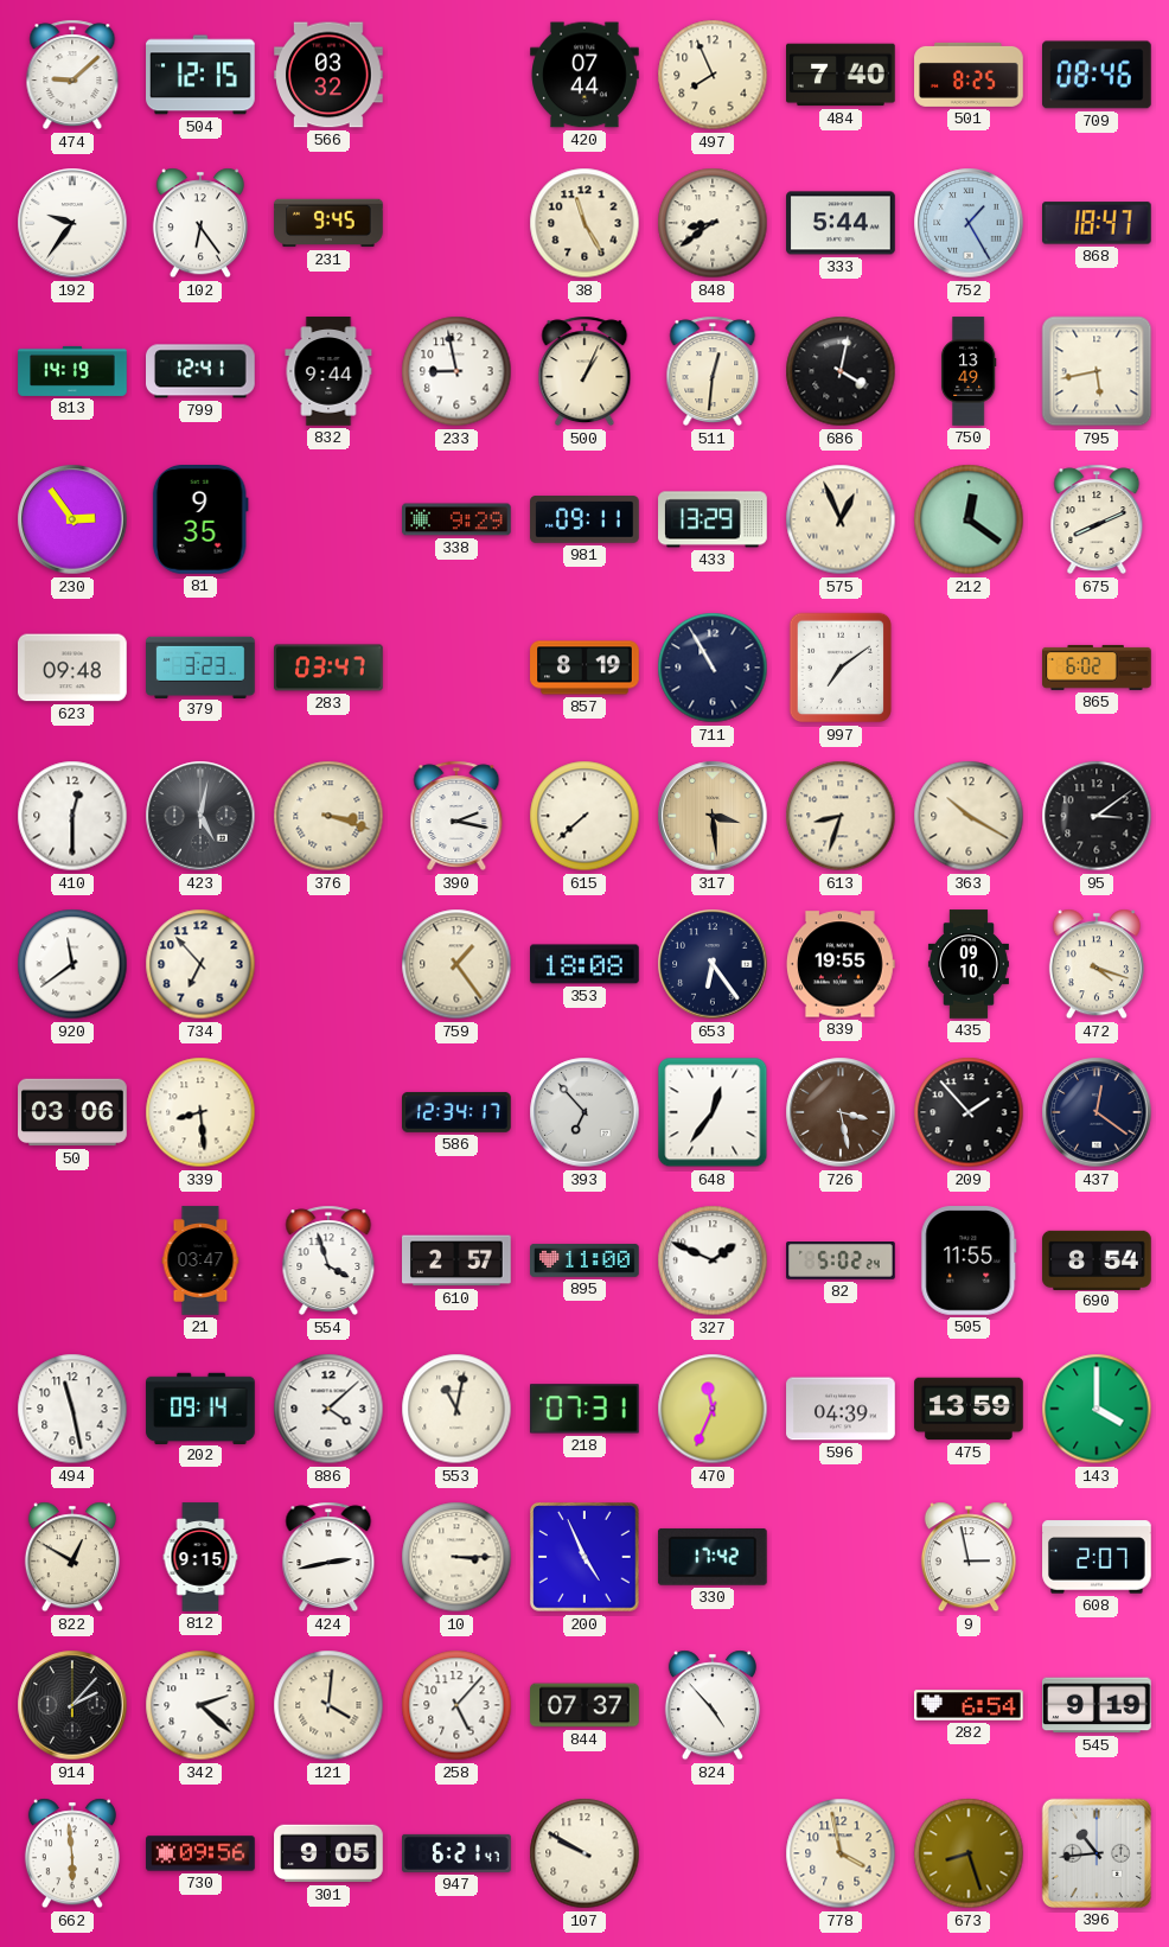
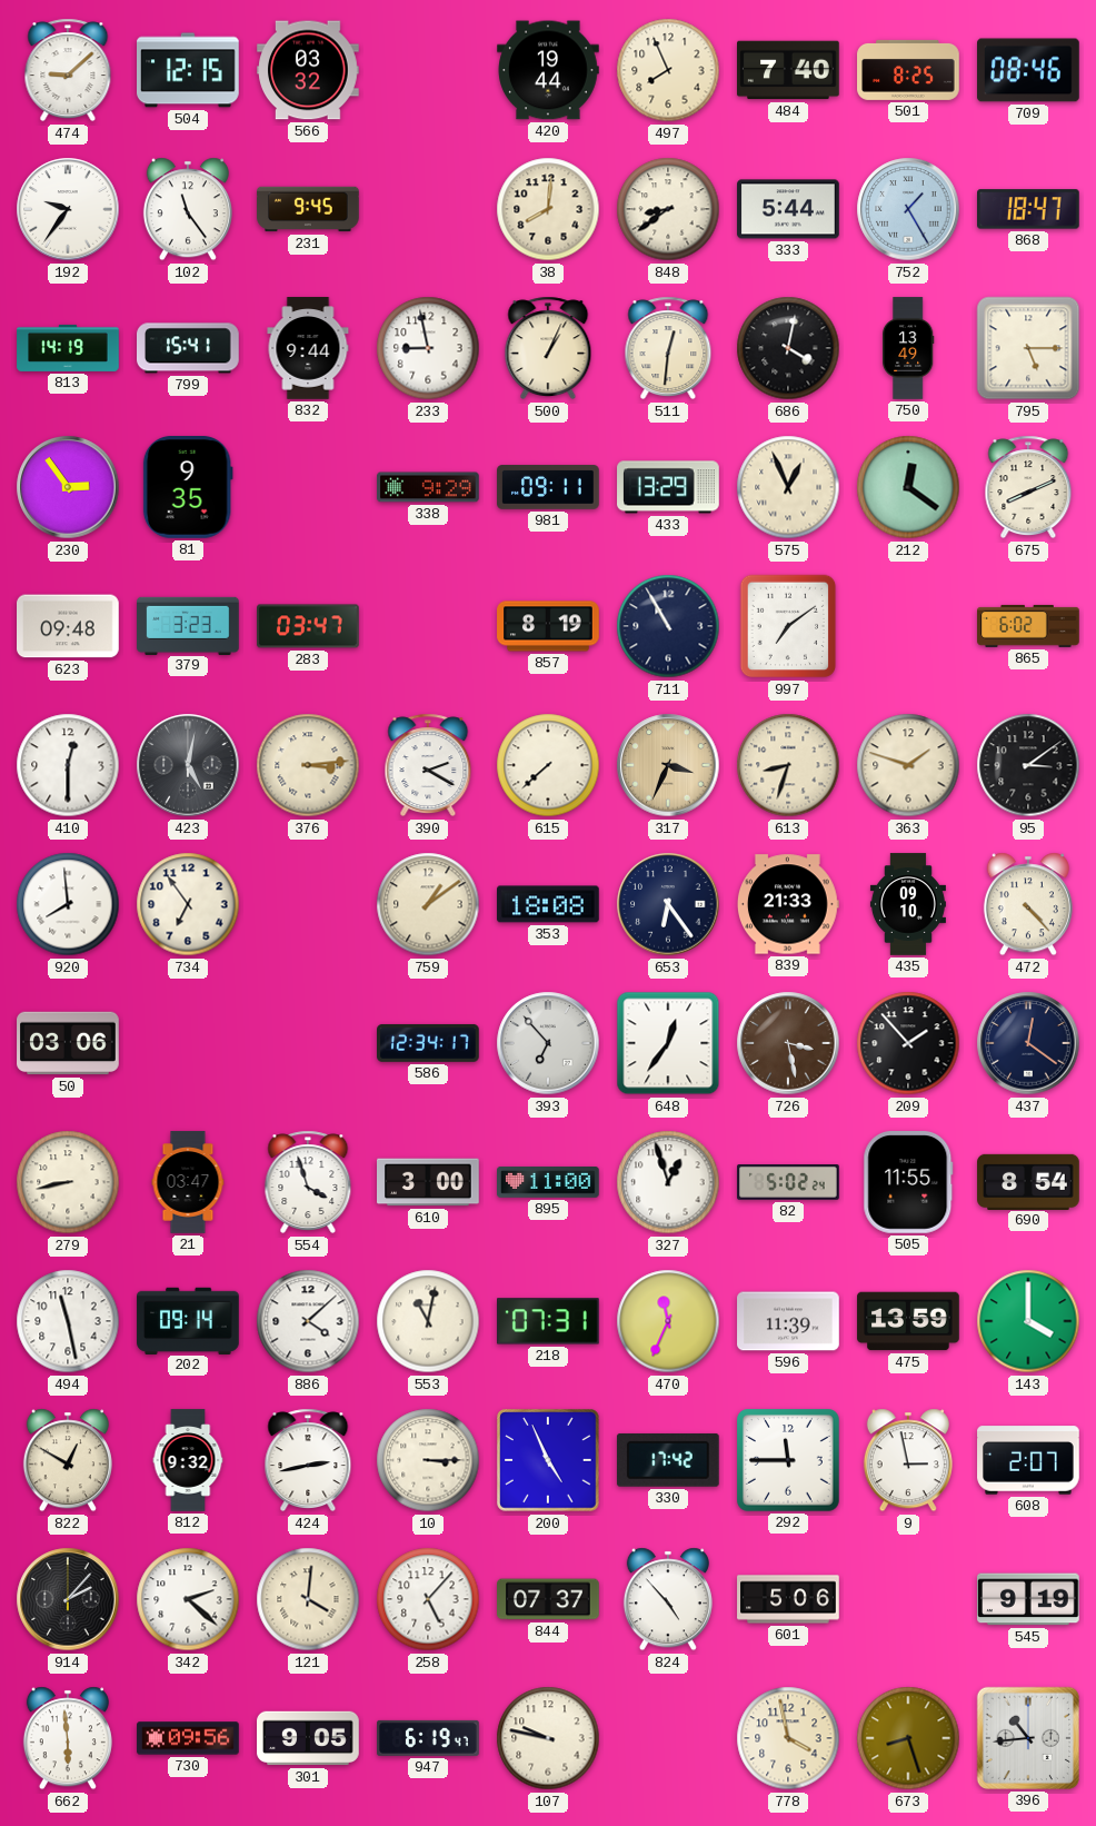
420: 07:44 -> 19:44
102: 6:24 -> 11:24
38: 11:25 -> 8:01
799: 12:41 -> 15:41
795: 5:43 -> 5:15
376: 3:18 -> 3:14
390: 2:17 -> 2:20
317: 3:29 -> 3:34
363: 10:20 -> 1:48
920: 11:39 -> 7:59
734: 6:53 -> 6:54
759: 1:24 -> 1:09
839: 19:55 -> 21:33
472: 4:18 -> 4:23
339: 8:29 -> none
279: none -> 8:43
610: 2:57 -> 3:00
327: 1:49 -> 12:57
596: 04:39 -> 11:39
812: 9:15 -> 9:32
292: none -> 11:45
601: none -> 5:06
282: 6:54 -> none
947: 6:21 -> 6:19
107: 9:50 -> 9:47
